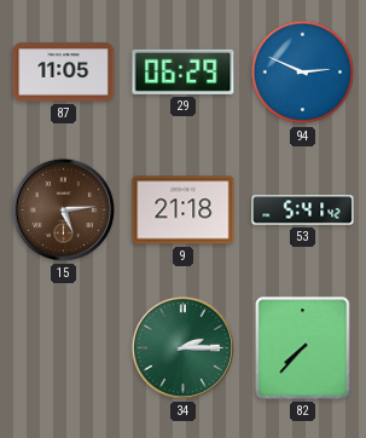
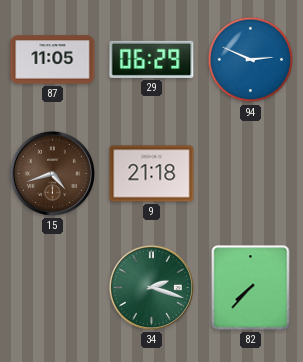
15: 5:14 -> 4:42
53: 5:41 -> none
34: 2:15 -> 2:18
